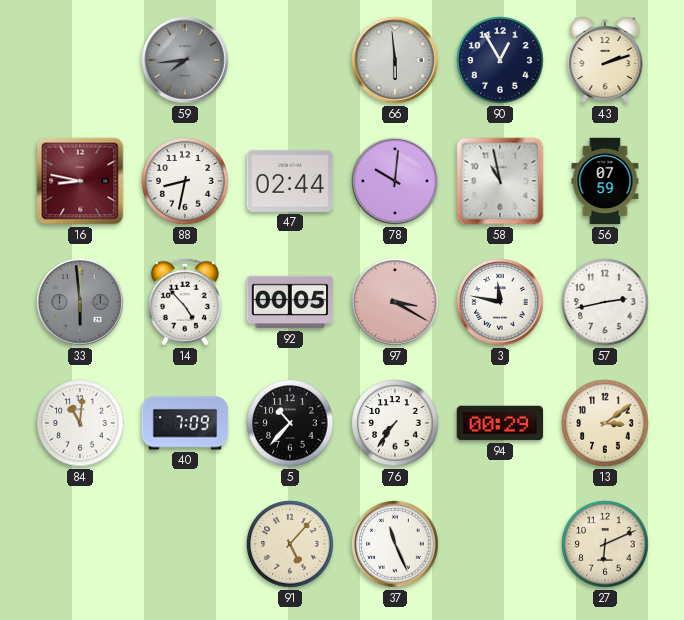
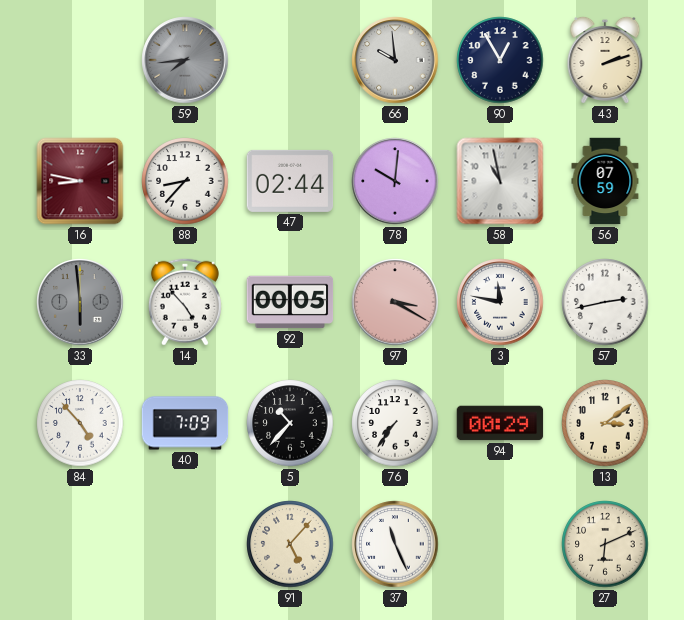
66: 5:59 -> 9:59
88: 8:32 -> 8:37
84: 11:01 -> 4:53
